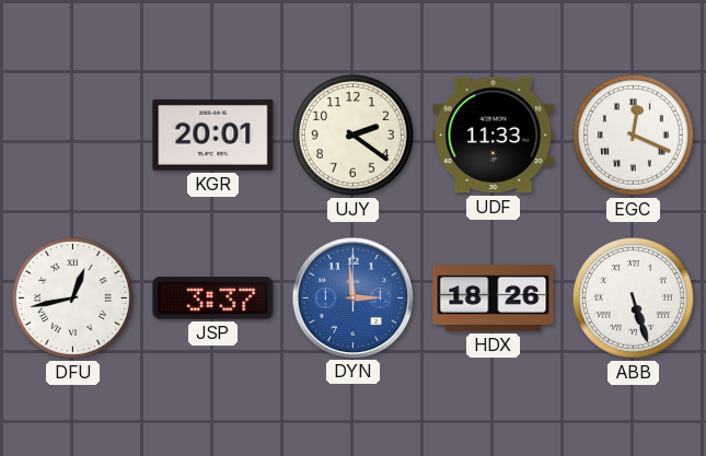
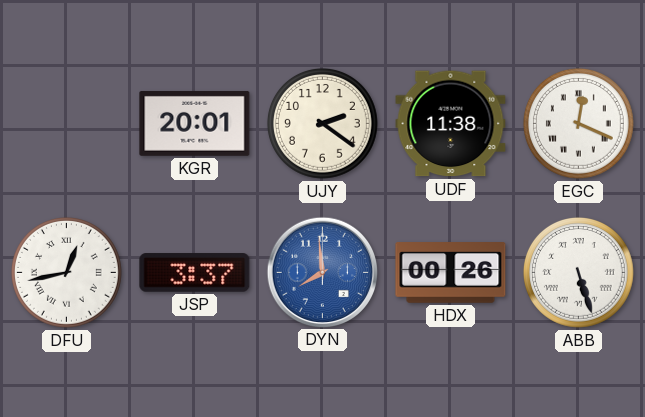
UDF: 11:33 -> 11:38
DYN: 2:59 -> 7:59
HDX: 18:26 -> 00:26
